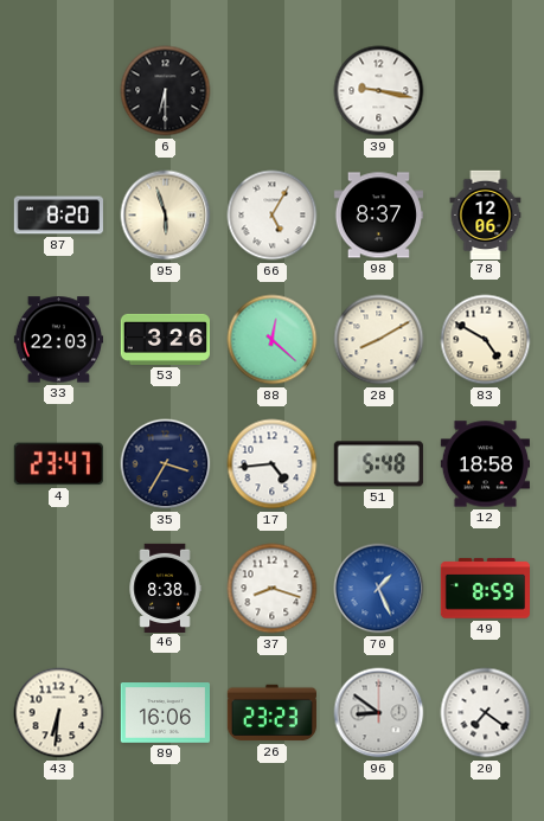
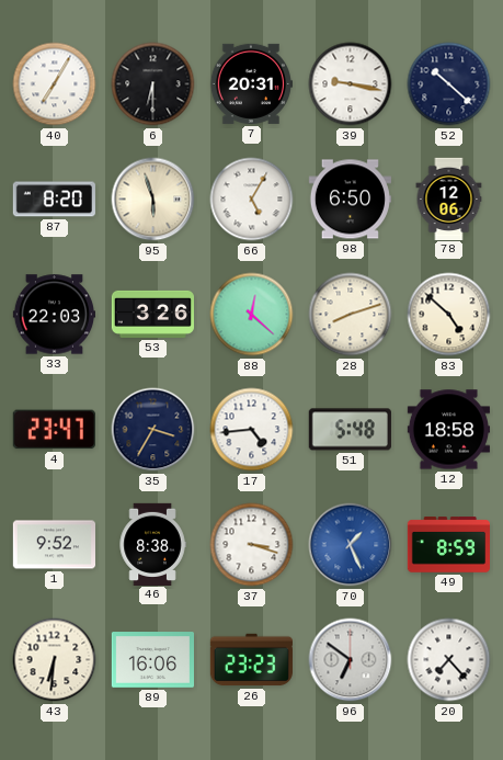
40: none -> 7:05
7: none -> 20:31
52: none -> 10:22
98: 8:37 -> 6:50
28: 8:10 -> 8:12
83: 4:50 -> 4:52
1: none -> 9:52
37: 8:18 -> 3:18
96: 8:51 -> 6:51
20: 7:21 -> 7:23
